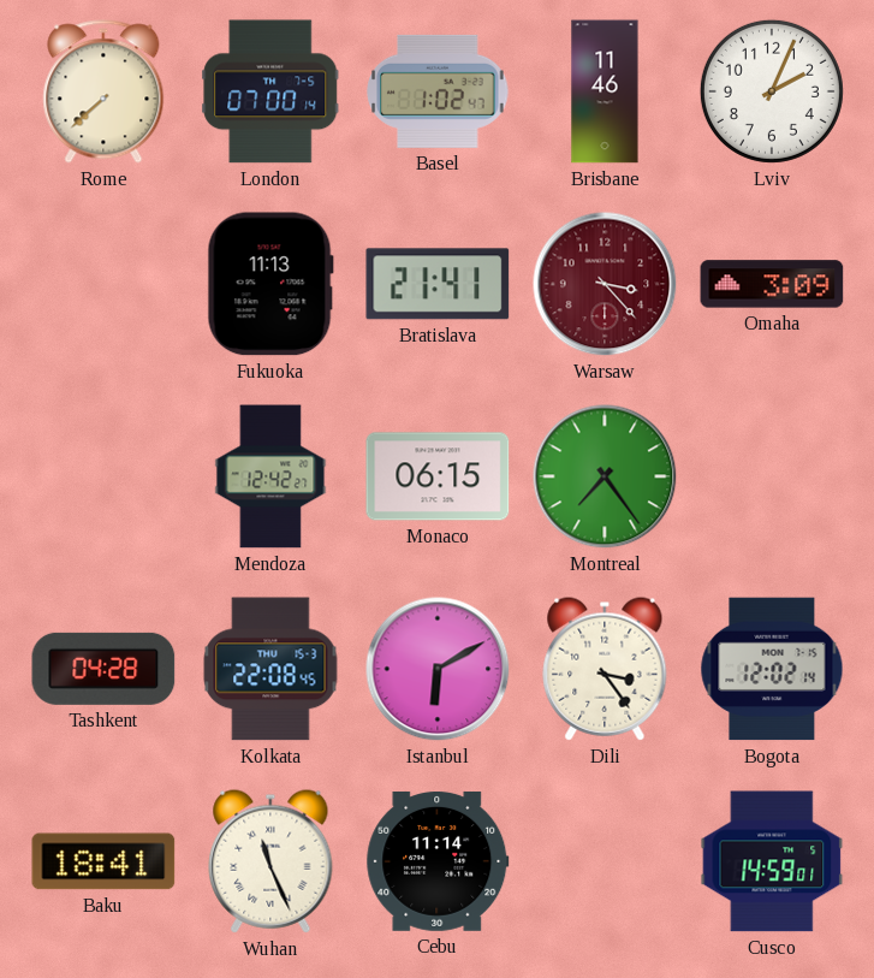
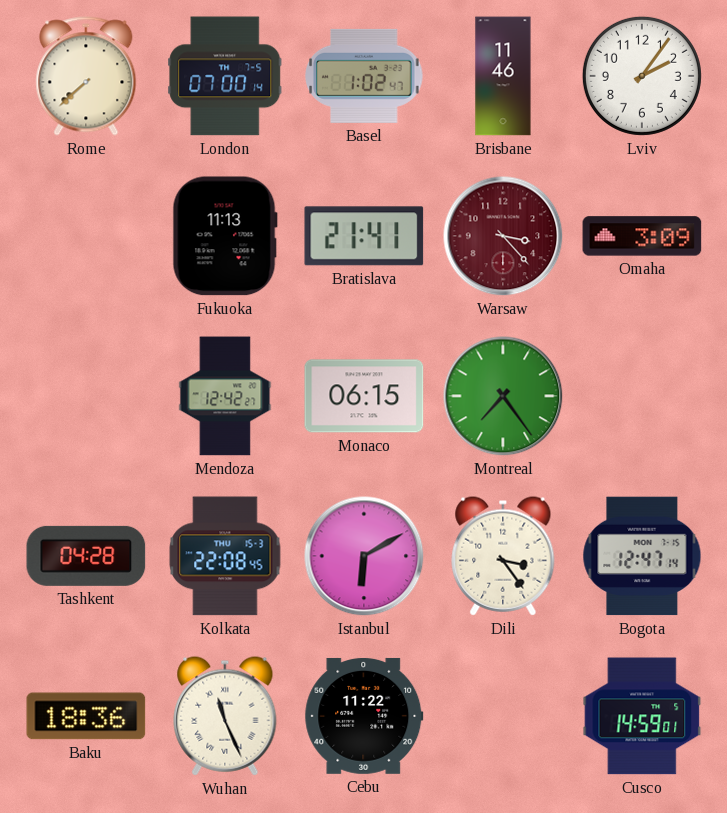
Lviv: 2:04 -> 2:06
Bogota: 12:02 -> 12:47
Baku: 18:41 -> 18:36
Cebu: 11:14 -> 11:22
